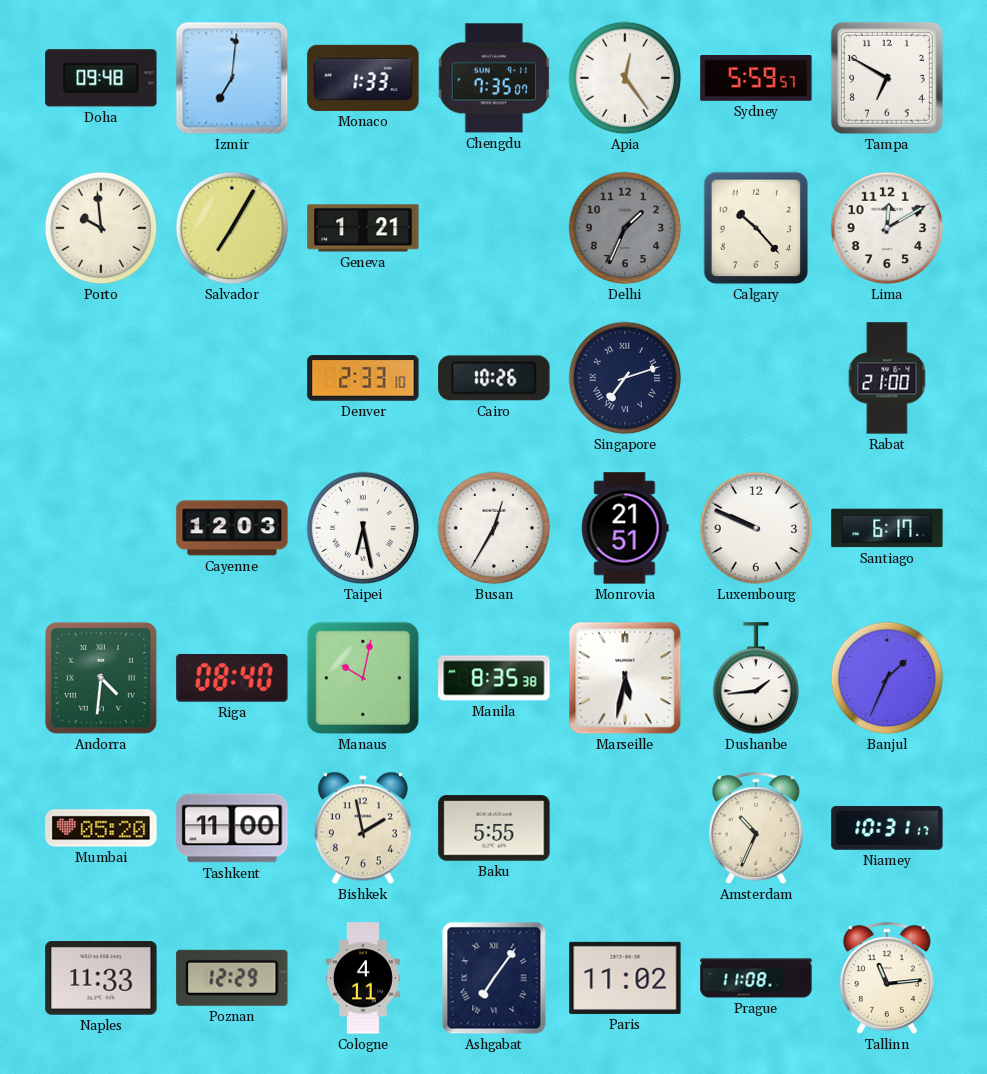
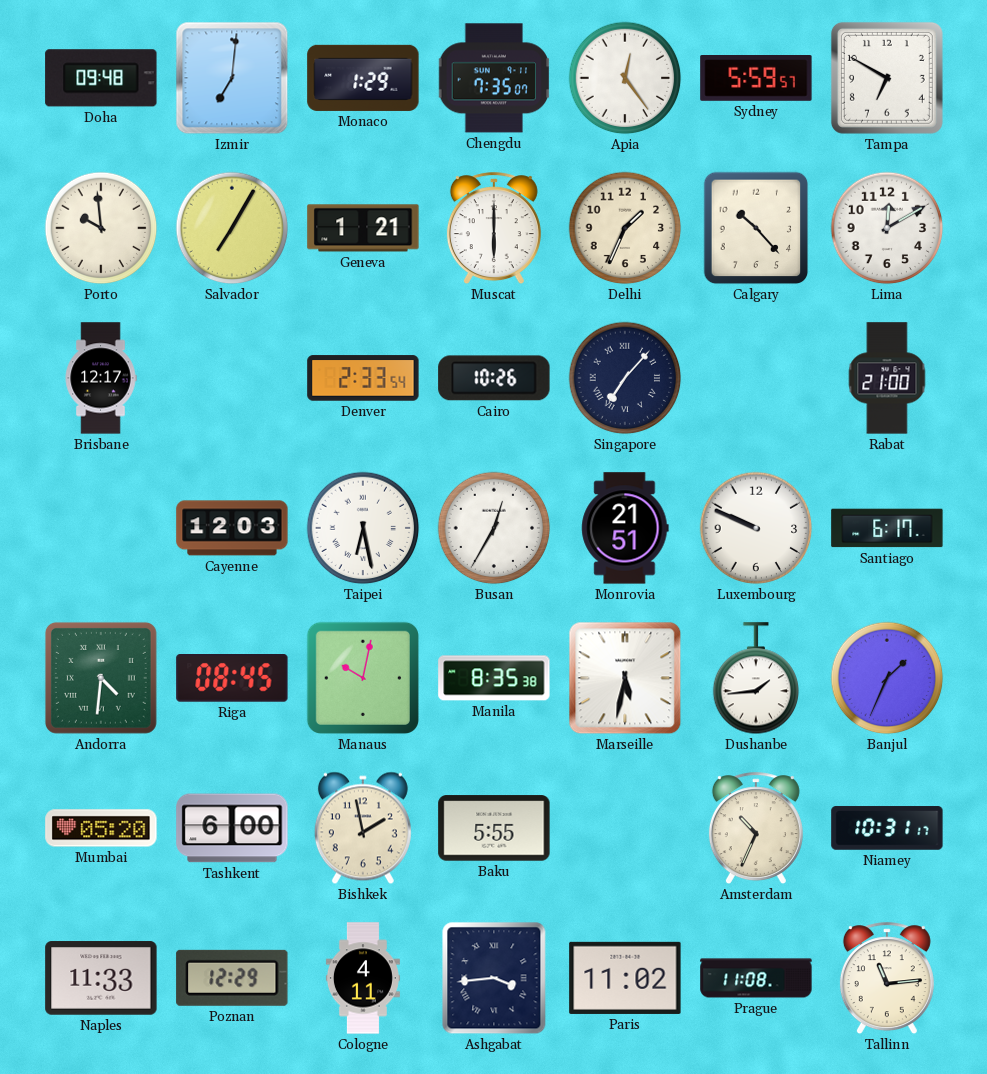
Monaco: 1:33 -> 1:29
Muscat: none -> 6:00
Delhi dial: grey -> cream
Brisbane: none -> 12:17
Denver: 2:33:10 -> 2:33:54
Singapore: 7:12 -> 7:07
Riga: 08:40 -> 08:45
Tashkent: 11:00 -> 6:00
Ashgabat: 7:06 -> 3:44
